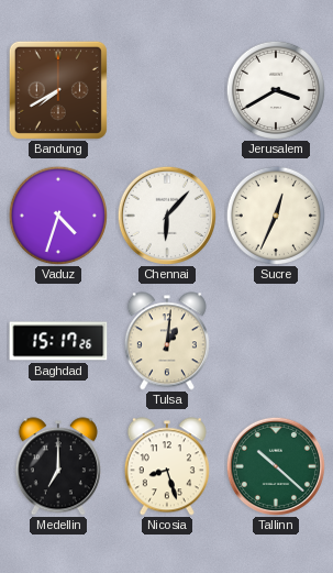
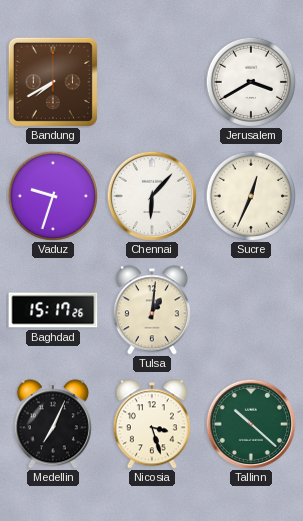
Vaduz: 4:33 -> 9:33
Medellin: 7:00 -> 7:04
Nicosia: 8:27 -> 3:27
